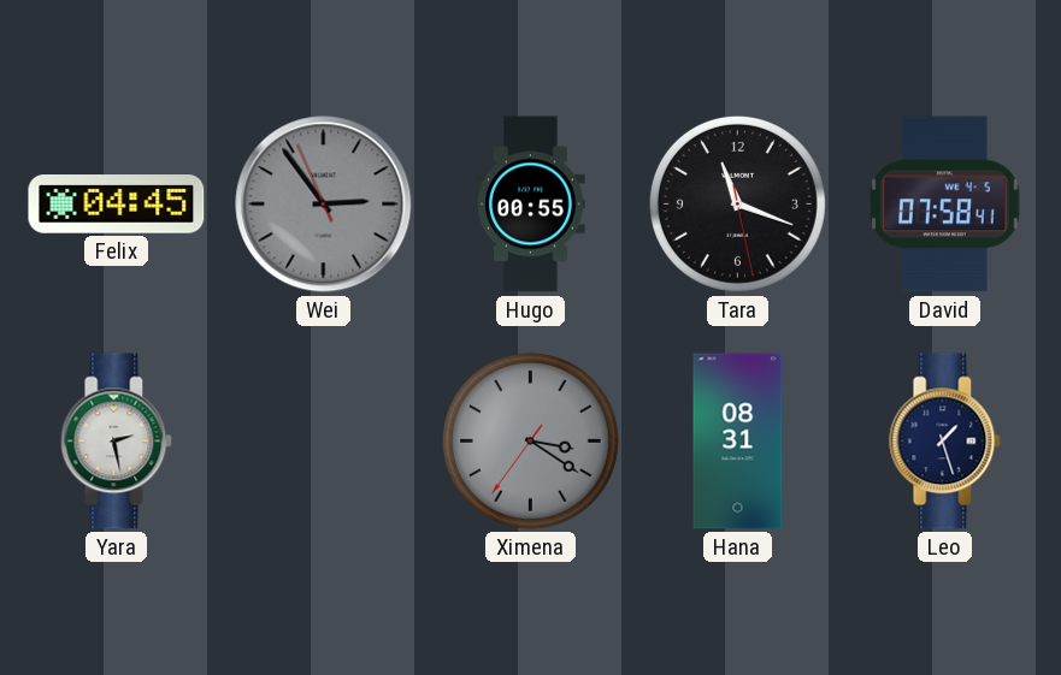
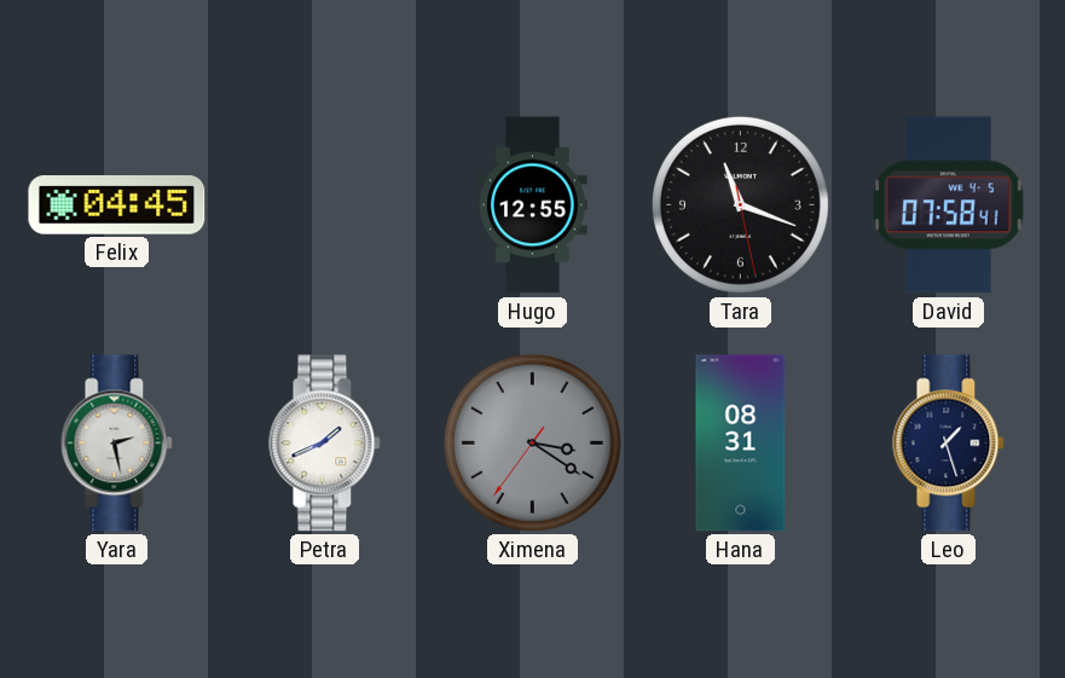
Wei: 2:53 -> none
Hugo: 00:55 -> 12:55
Petra: none -> 1:41
